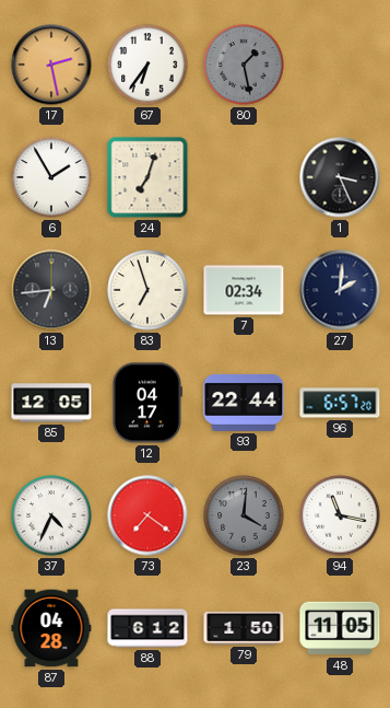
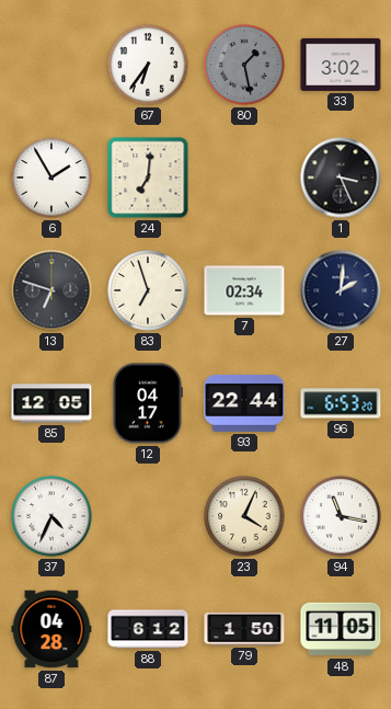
17: 2:28 -> none
33: none -> 3:02
24: 7:03 -> 7:01
13: 6:44 -> 6:48
96: 6:57 -> 6:53
73: 7:21 -> none
23: 4:01 -> 4:04
23 dial: grey -> cream
